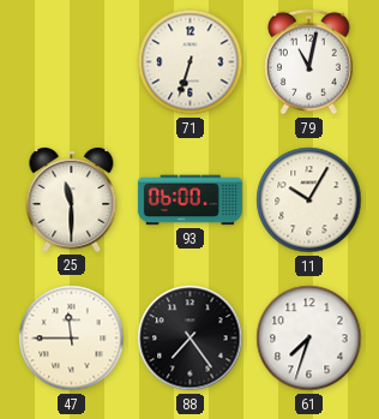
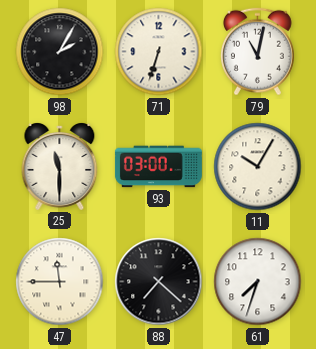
98: none -> 2:05
93: 06:00 -> 03:00
88: 7:24 -> 7:22
